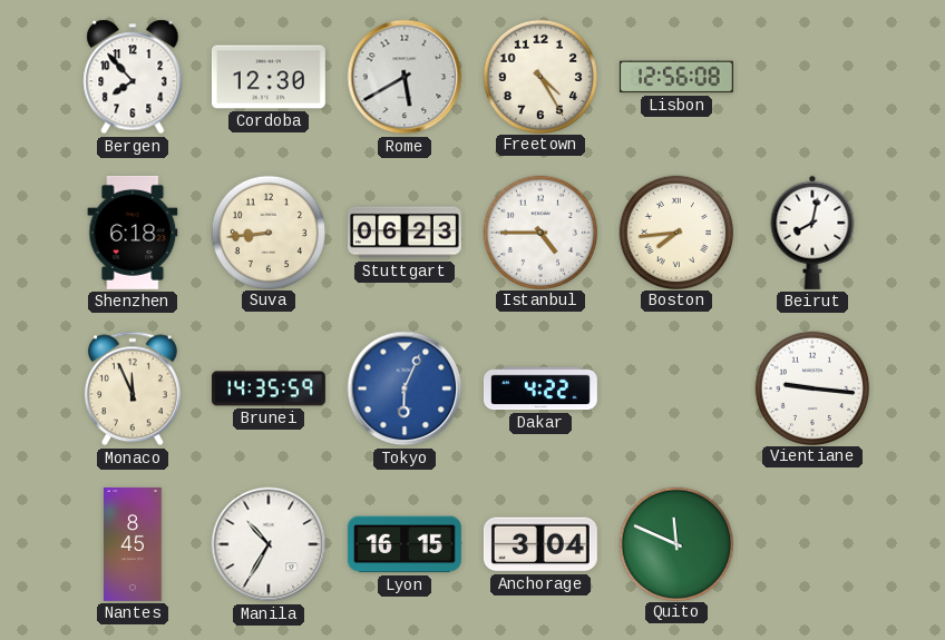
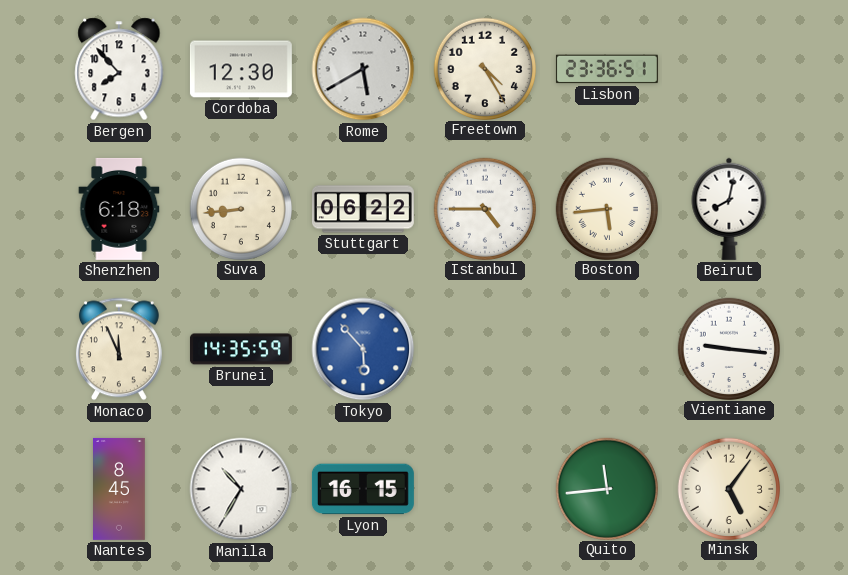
Lisbon: 12:56 -> 23:36
Stuttgart: 06:23 -> 06:22
Boston: 7:44 -> 5:44
Tokyo: 6:04 -> 5:53
Dakar: 4:22 -> none
Anchorage: 3:04 -> none
Quito: 11:49 -> 11:44
Minsk: none -> 5:06
